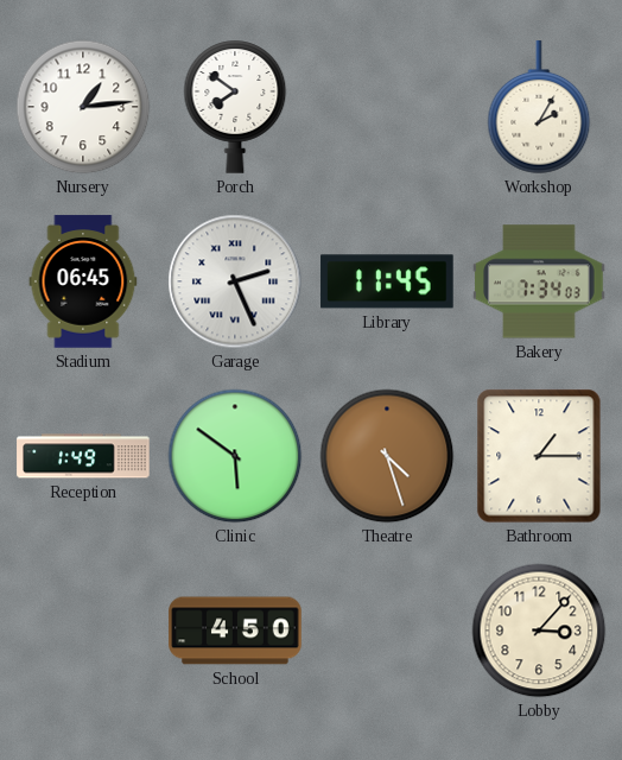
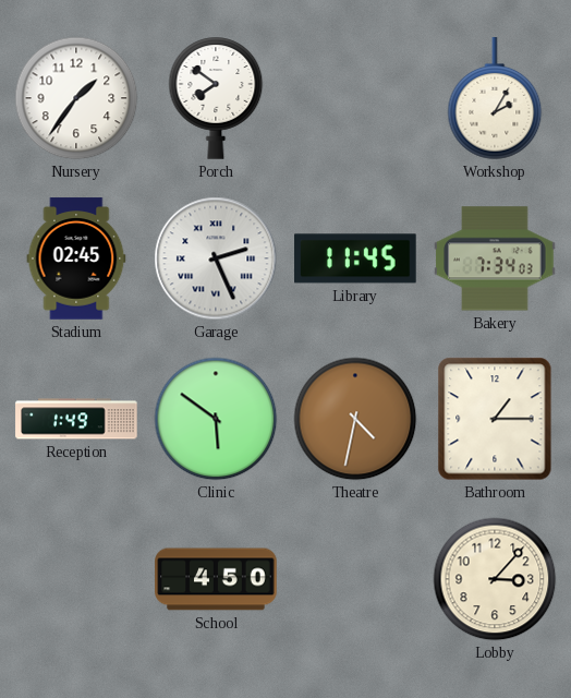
Nursery: 1:14 -> 1:36
Stadium: 06:45 -> 02:45
Theatre: 4:27 -> 4:32
